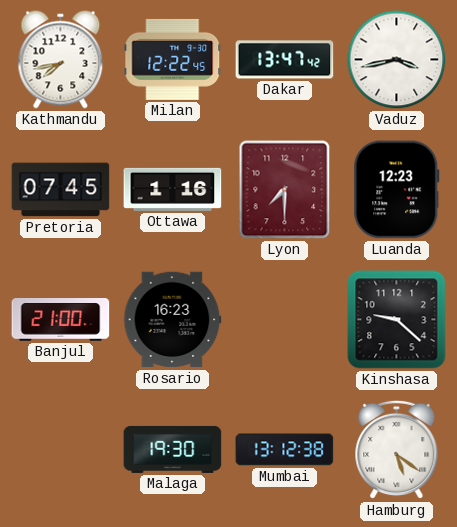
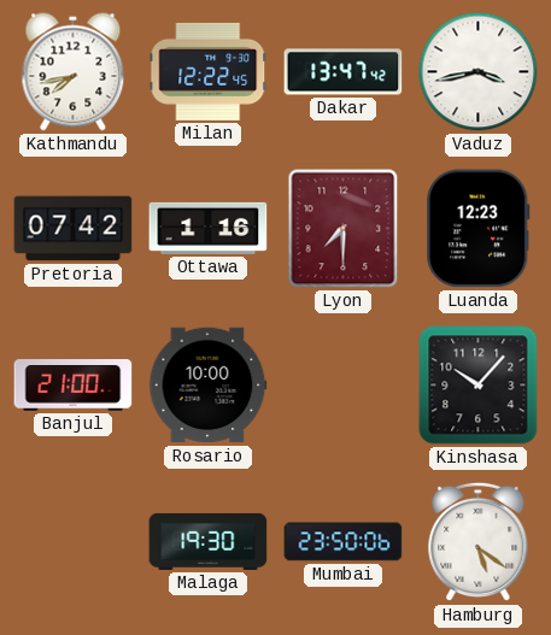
Pretoria: 07:45 -> 07:42
Rosario: 16:23 -> 10:00
Kinshasa: 9:22 -> 10:07
Mumbai: 13:12 -> 23:50
